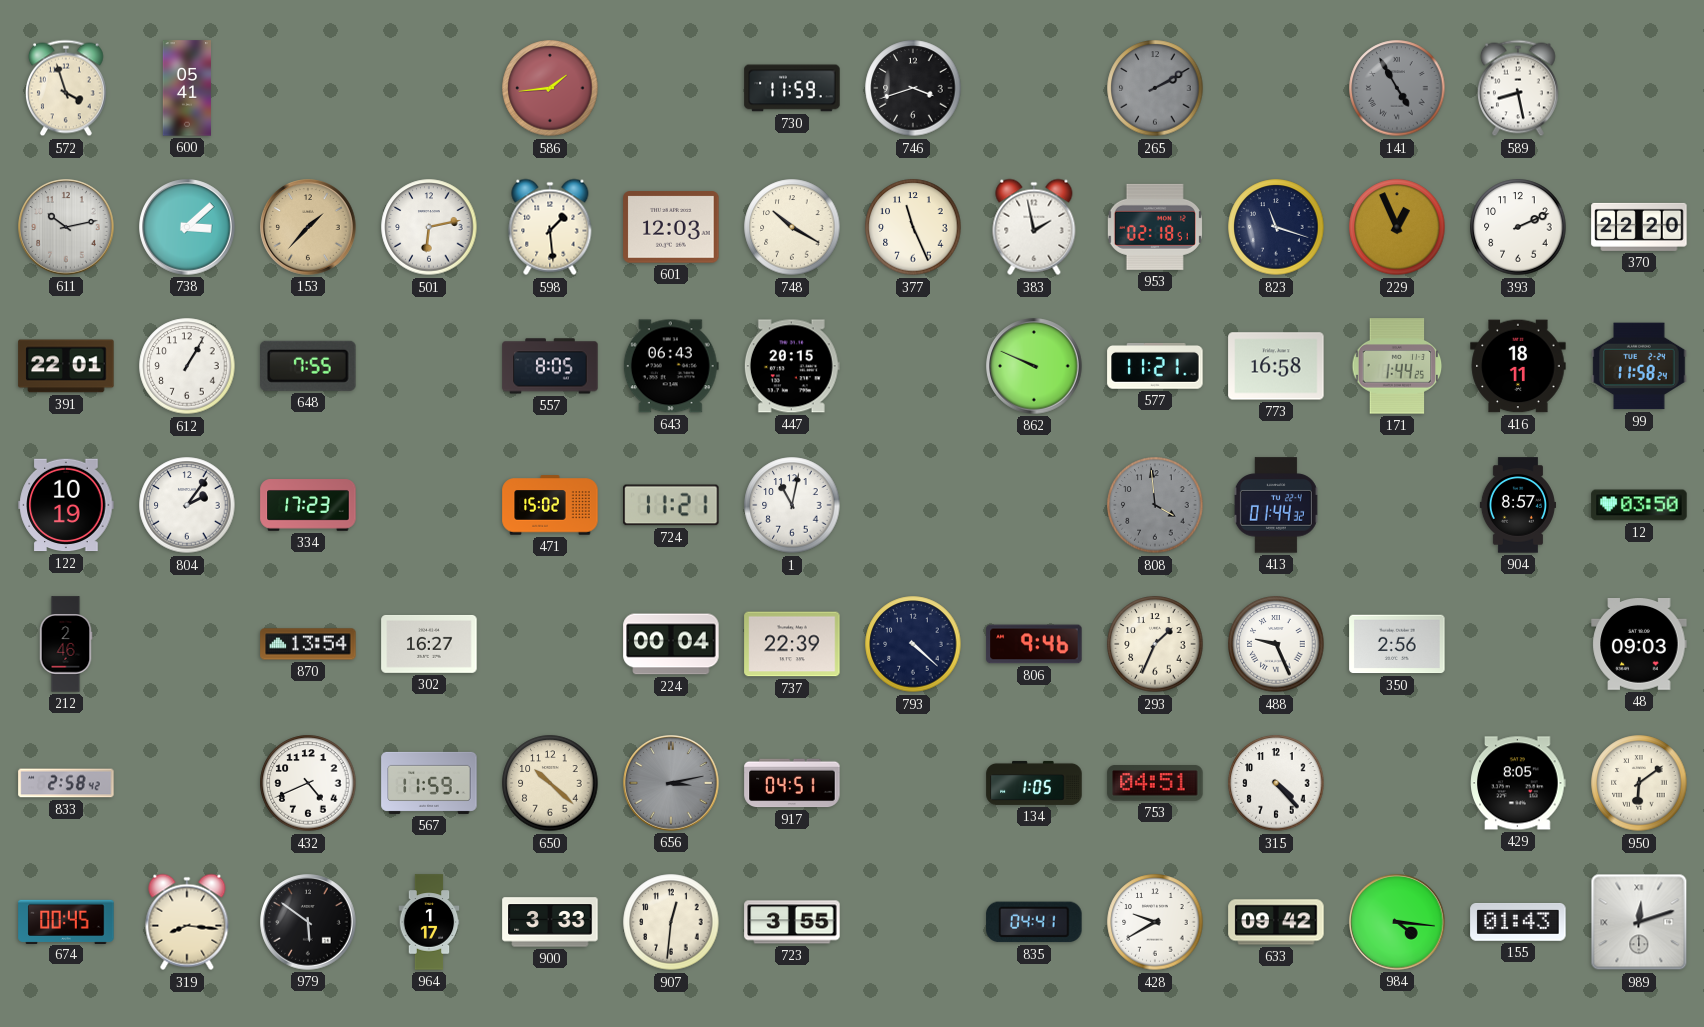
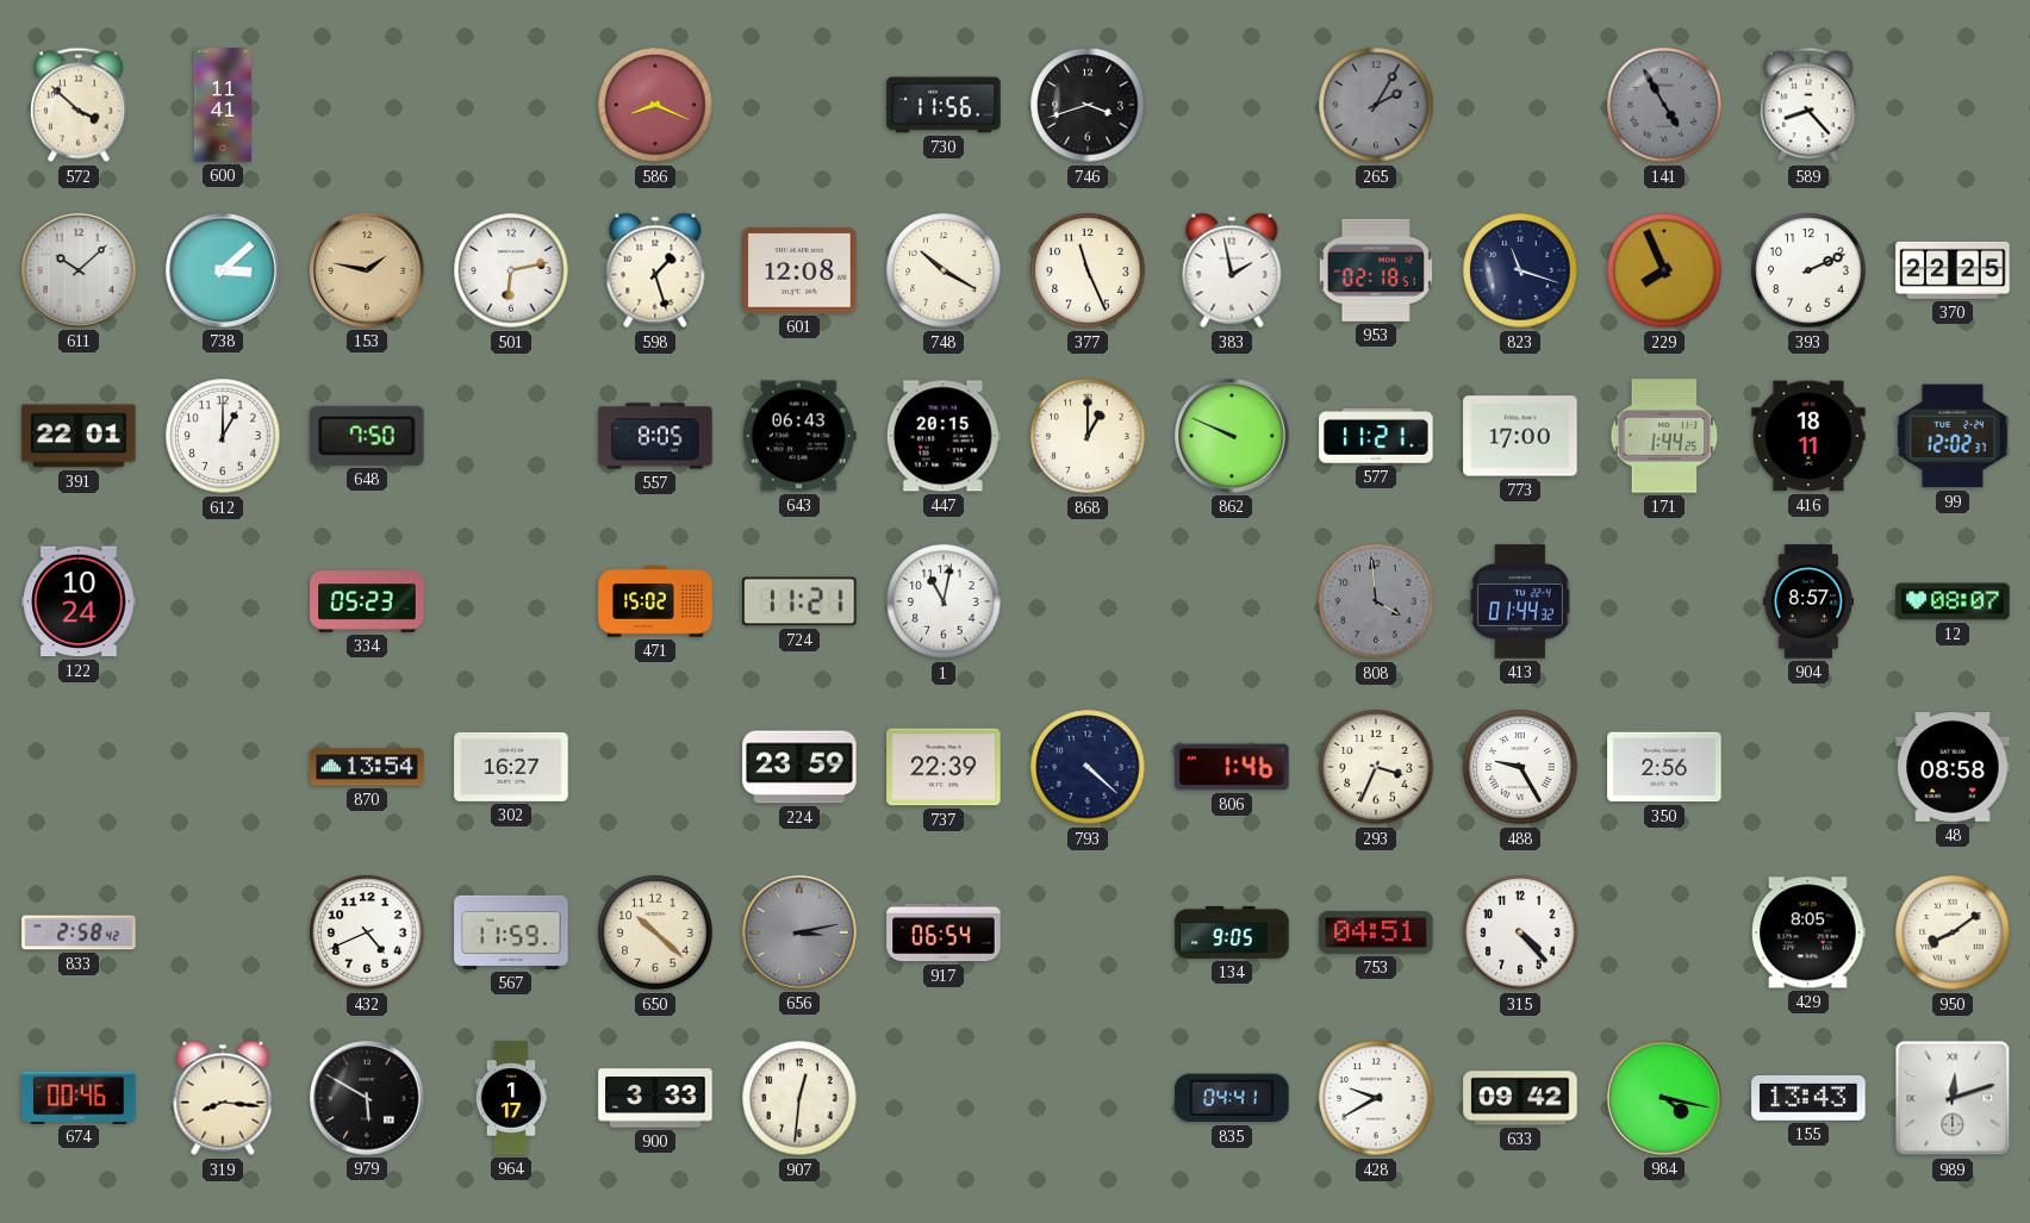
572: 3:57 -> 3:52
600: 05:41 -> 11:41
586: 1:44 -> 8:19
730: 11:59 -> 11:56
265: 2:10 -> 2:05
589: 8:28 -> 8:23
611: 10:13 -> 10:08
153: 1:37 -> 1:47
598: 1:29 -> 1:27
601: 12:03 -> 12:08
229: 12:56 -> 7:56
370: 22:20 -> 22:25
612: 1:05 -> 1:00
648: 7:55 -> 7:50
868: none -> 1:00
773: 16:58 -> 17:00
99: 11:58 -> 12:02
122: 10:19 -> 10:24
804: 2:06 -> none
334: 17:23 -> 05:23
12: 03:50 -> 08:07
212: 2:46 -> none
224: 00:04 -> 23:59
806: 9:46 -> 1:46
293: 1:34 -> 3:34
488: 9:26 -> 9:25
48: 09:03 -> 08:58
917: 04:51 -> 06:54
134: 1:05 -> 9:05
950: 6:09 -> 8:09
674: 00:45 -> 00:46
979: 5:51 -> 5:50
723: 3:55 -> none
984: 4:16 -> 4:17
155: 01:43 -> 13:43
